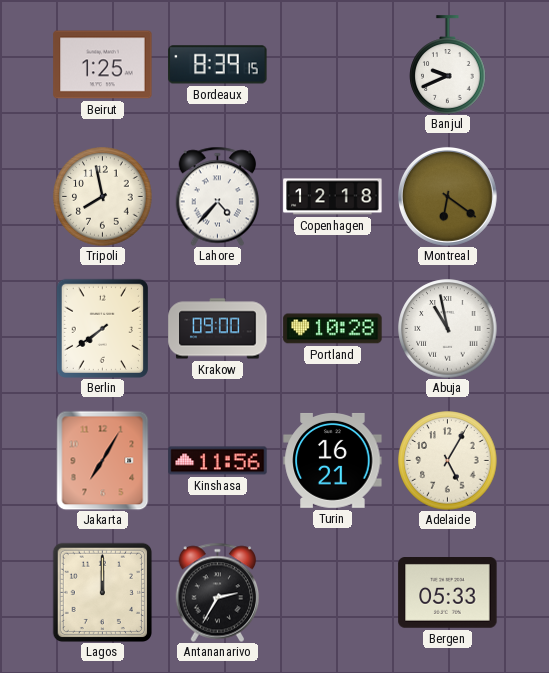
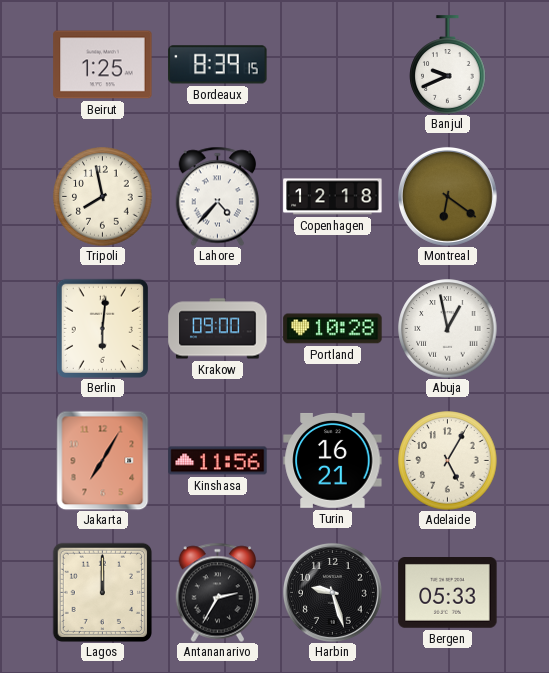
Berlin: 7:39 -> 6:01
Abuja: 10:58 -> 12:58
Harbin: none -> 9:27
